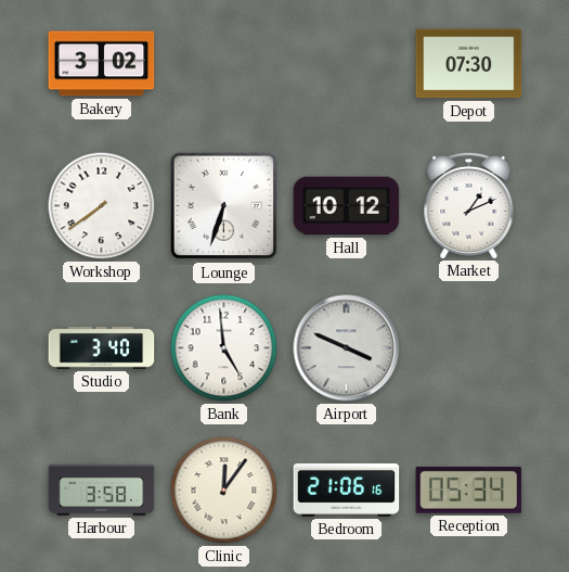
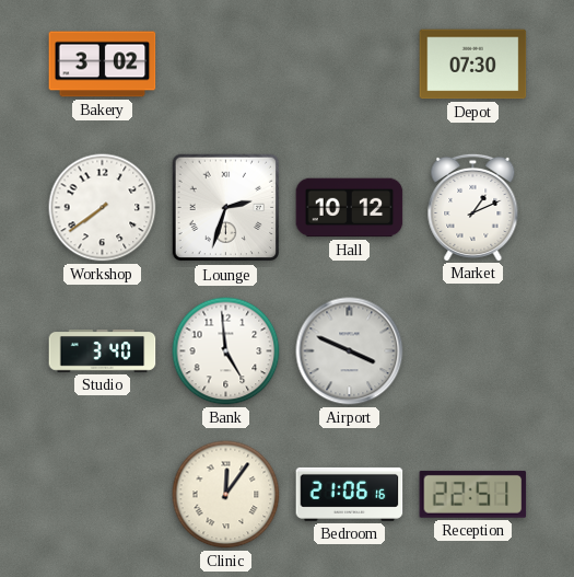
Lounge: 6:33 -> 2:33
Harbour: 3:58 -> none
Reception: 05:34 -> 22:51
